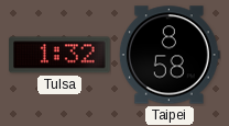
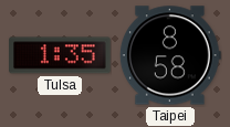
Tulsa: 1:32 -> 1:35
